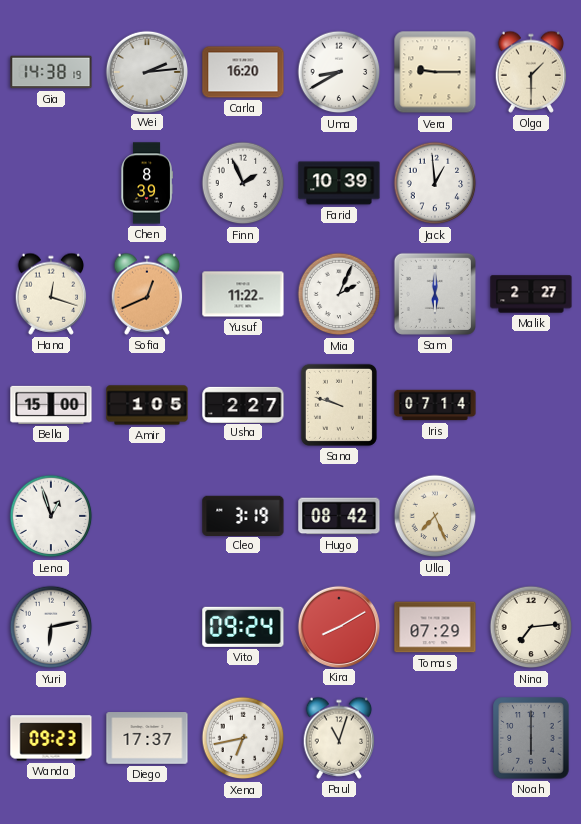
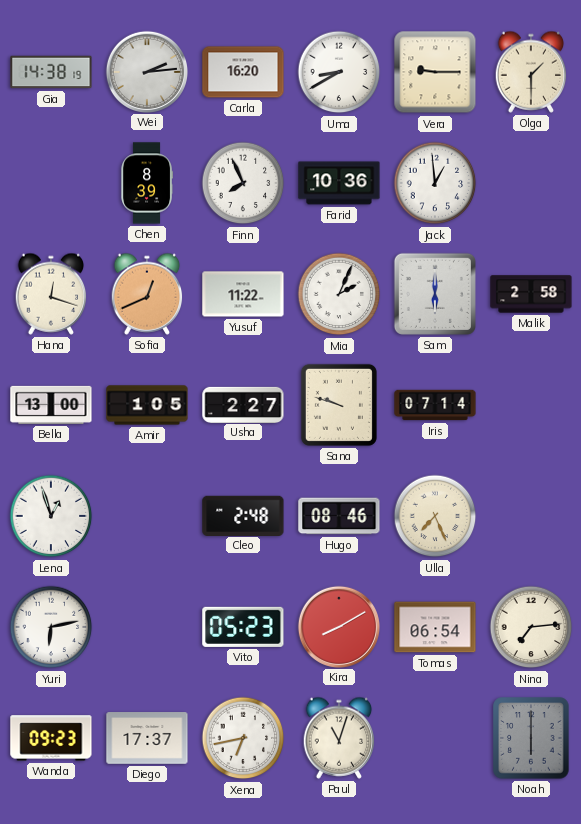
Finn: 1:56 -> 7:56
Farid: 10:39 -> 10:36
Malik: 2:27 -> 2:58
Bella: 15:00 -> 13:00
Cleo: 3:19 -> 2:48
Hugo: 08:42 -> 08:46
Vito: 09:24 -> 05:23
Tomas: 07:29 -> 06:54
